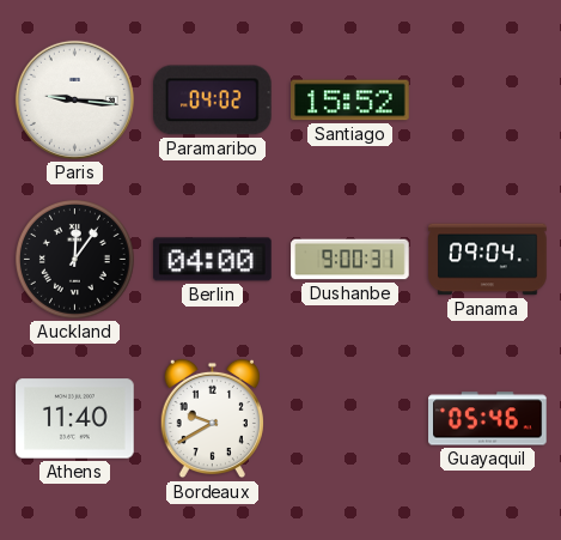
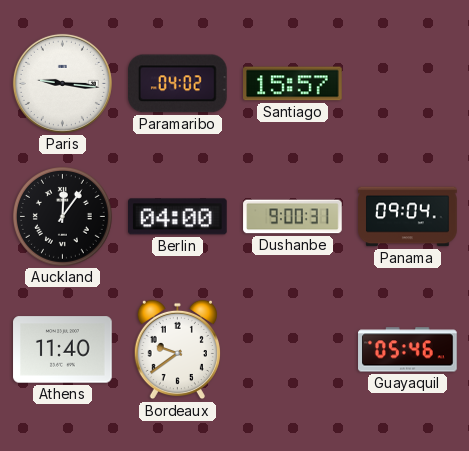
Santiago: 15:52 -> 15:57
Bordeaux: 9:40 -> 9:39
